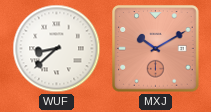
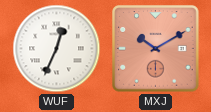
WUF: 8:38 -> 12:34
